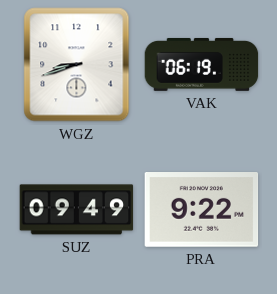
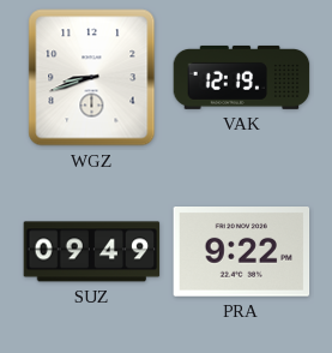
VAK: 06:19 -> 12:19
